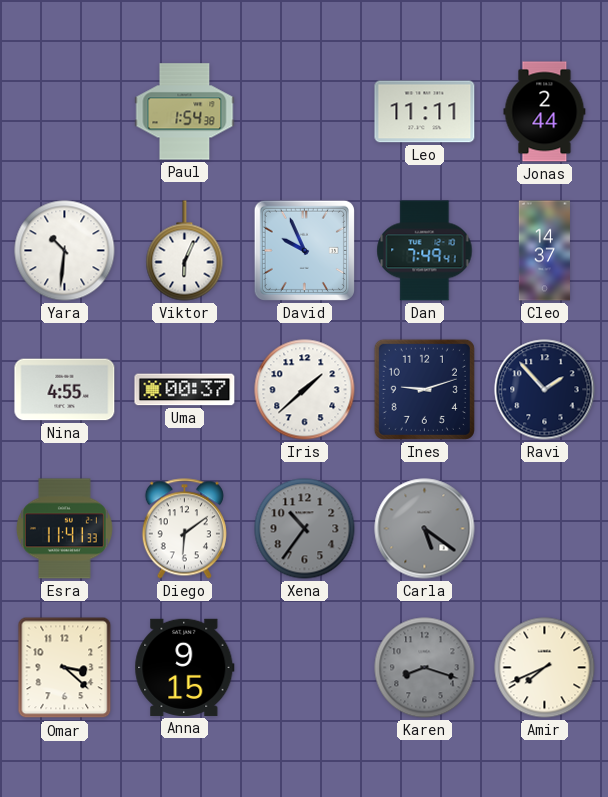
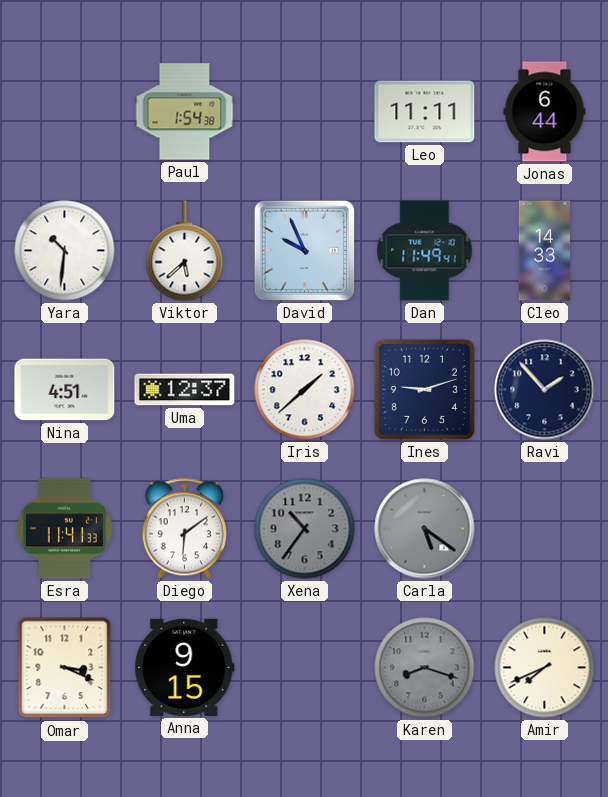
Jonas: 2:44 -> 6:44
Viktor: 6:04 -> 5:38
Dan: 7:49 -> 11:49
Cleo: 14:37 -> 14:33
Nina: 4:55 -> 4:51
Uma: 00:37 -> 12:37
Omar: 3:22 -> 3:19
